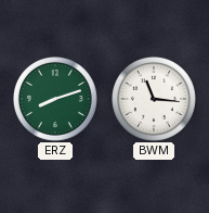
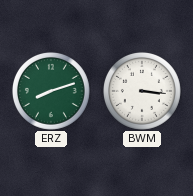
BWM: 11:16 -> 3:16
